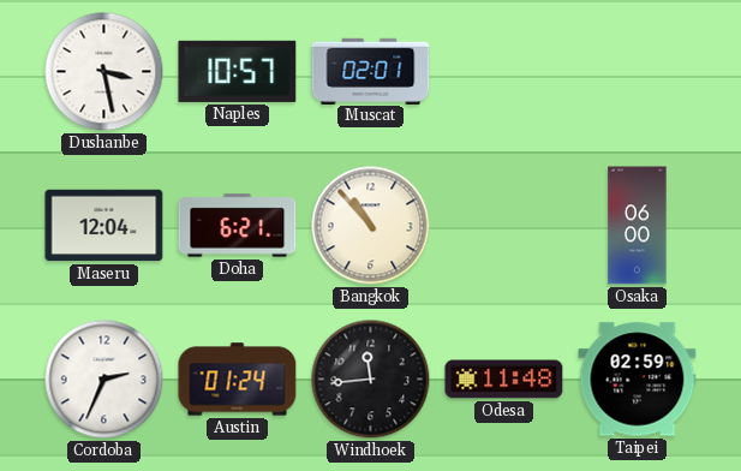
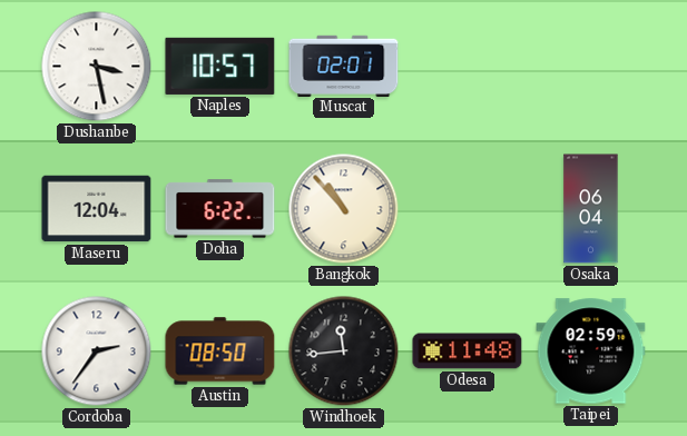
Doha: 6:21 -> 6:22
Osaka: 06:00 -> 06:04
Cordoba: 2:34 -> 2:36
Austin: 01:24 -> 08:50
